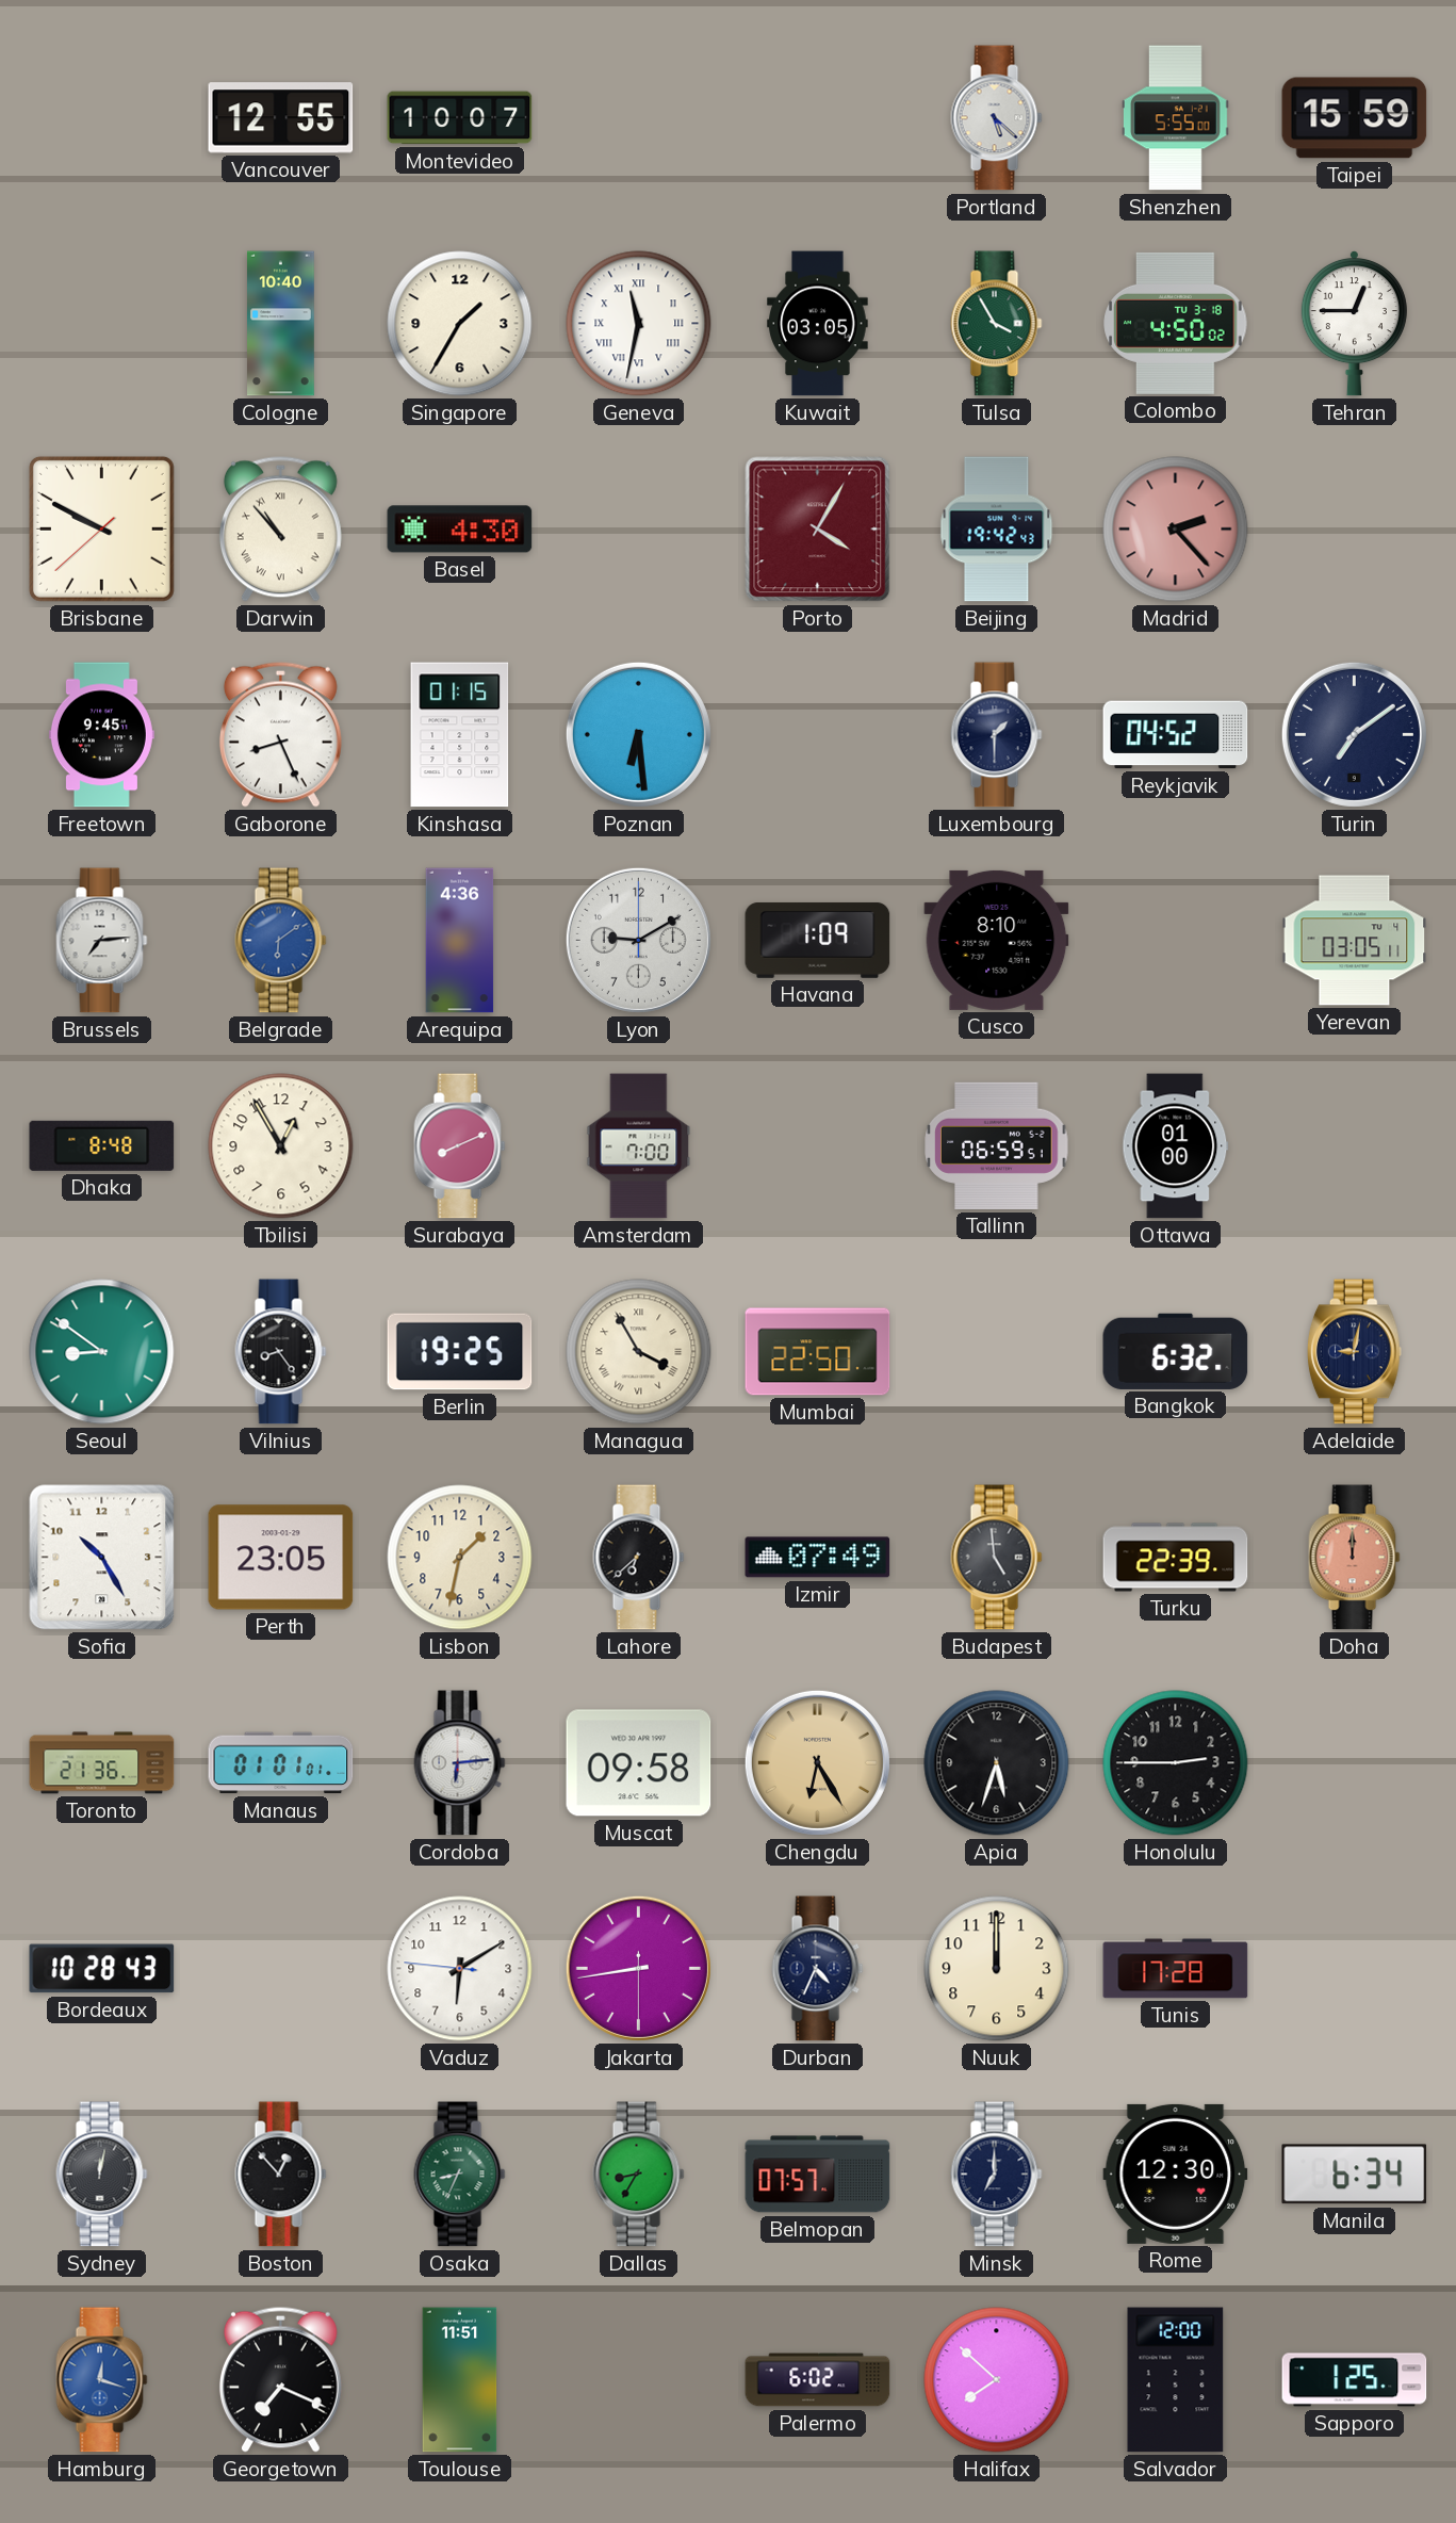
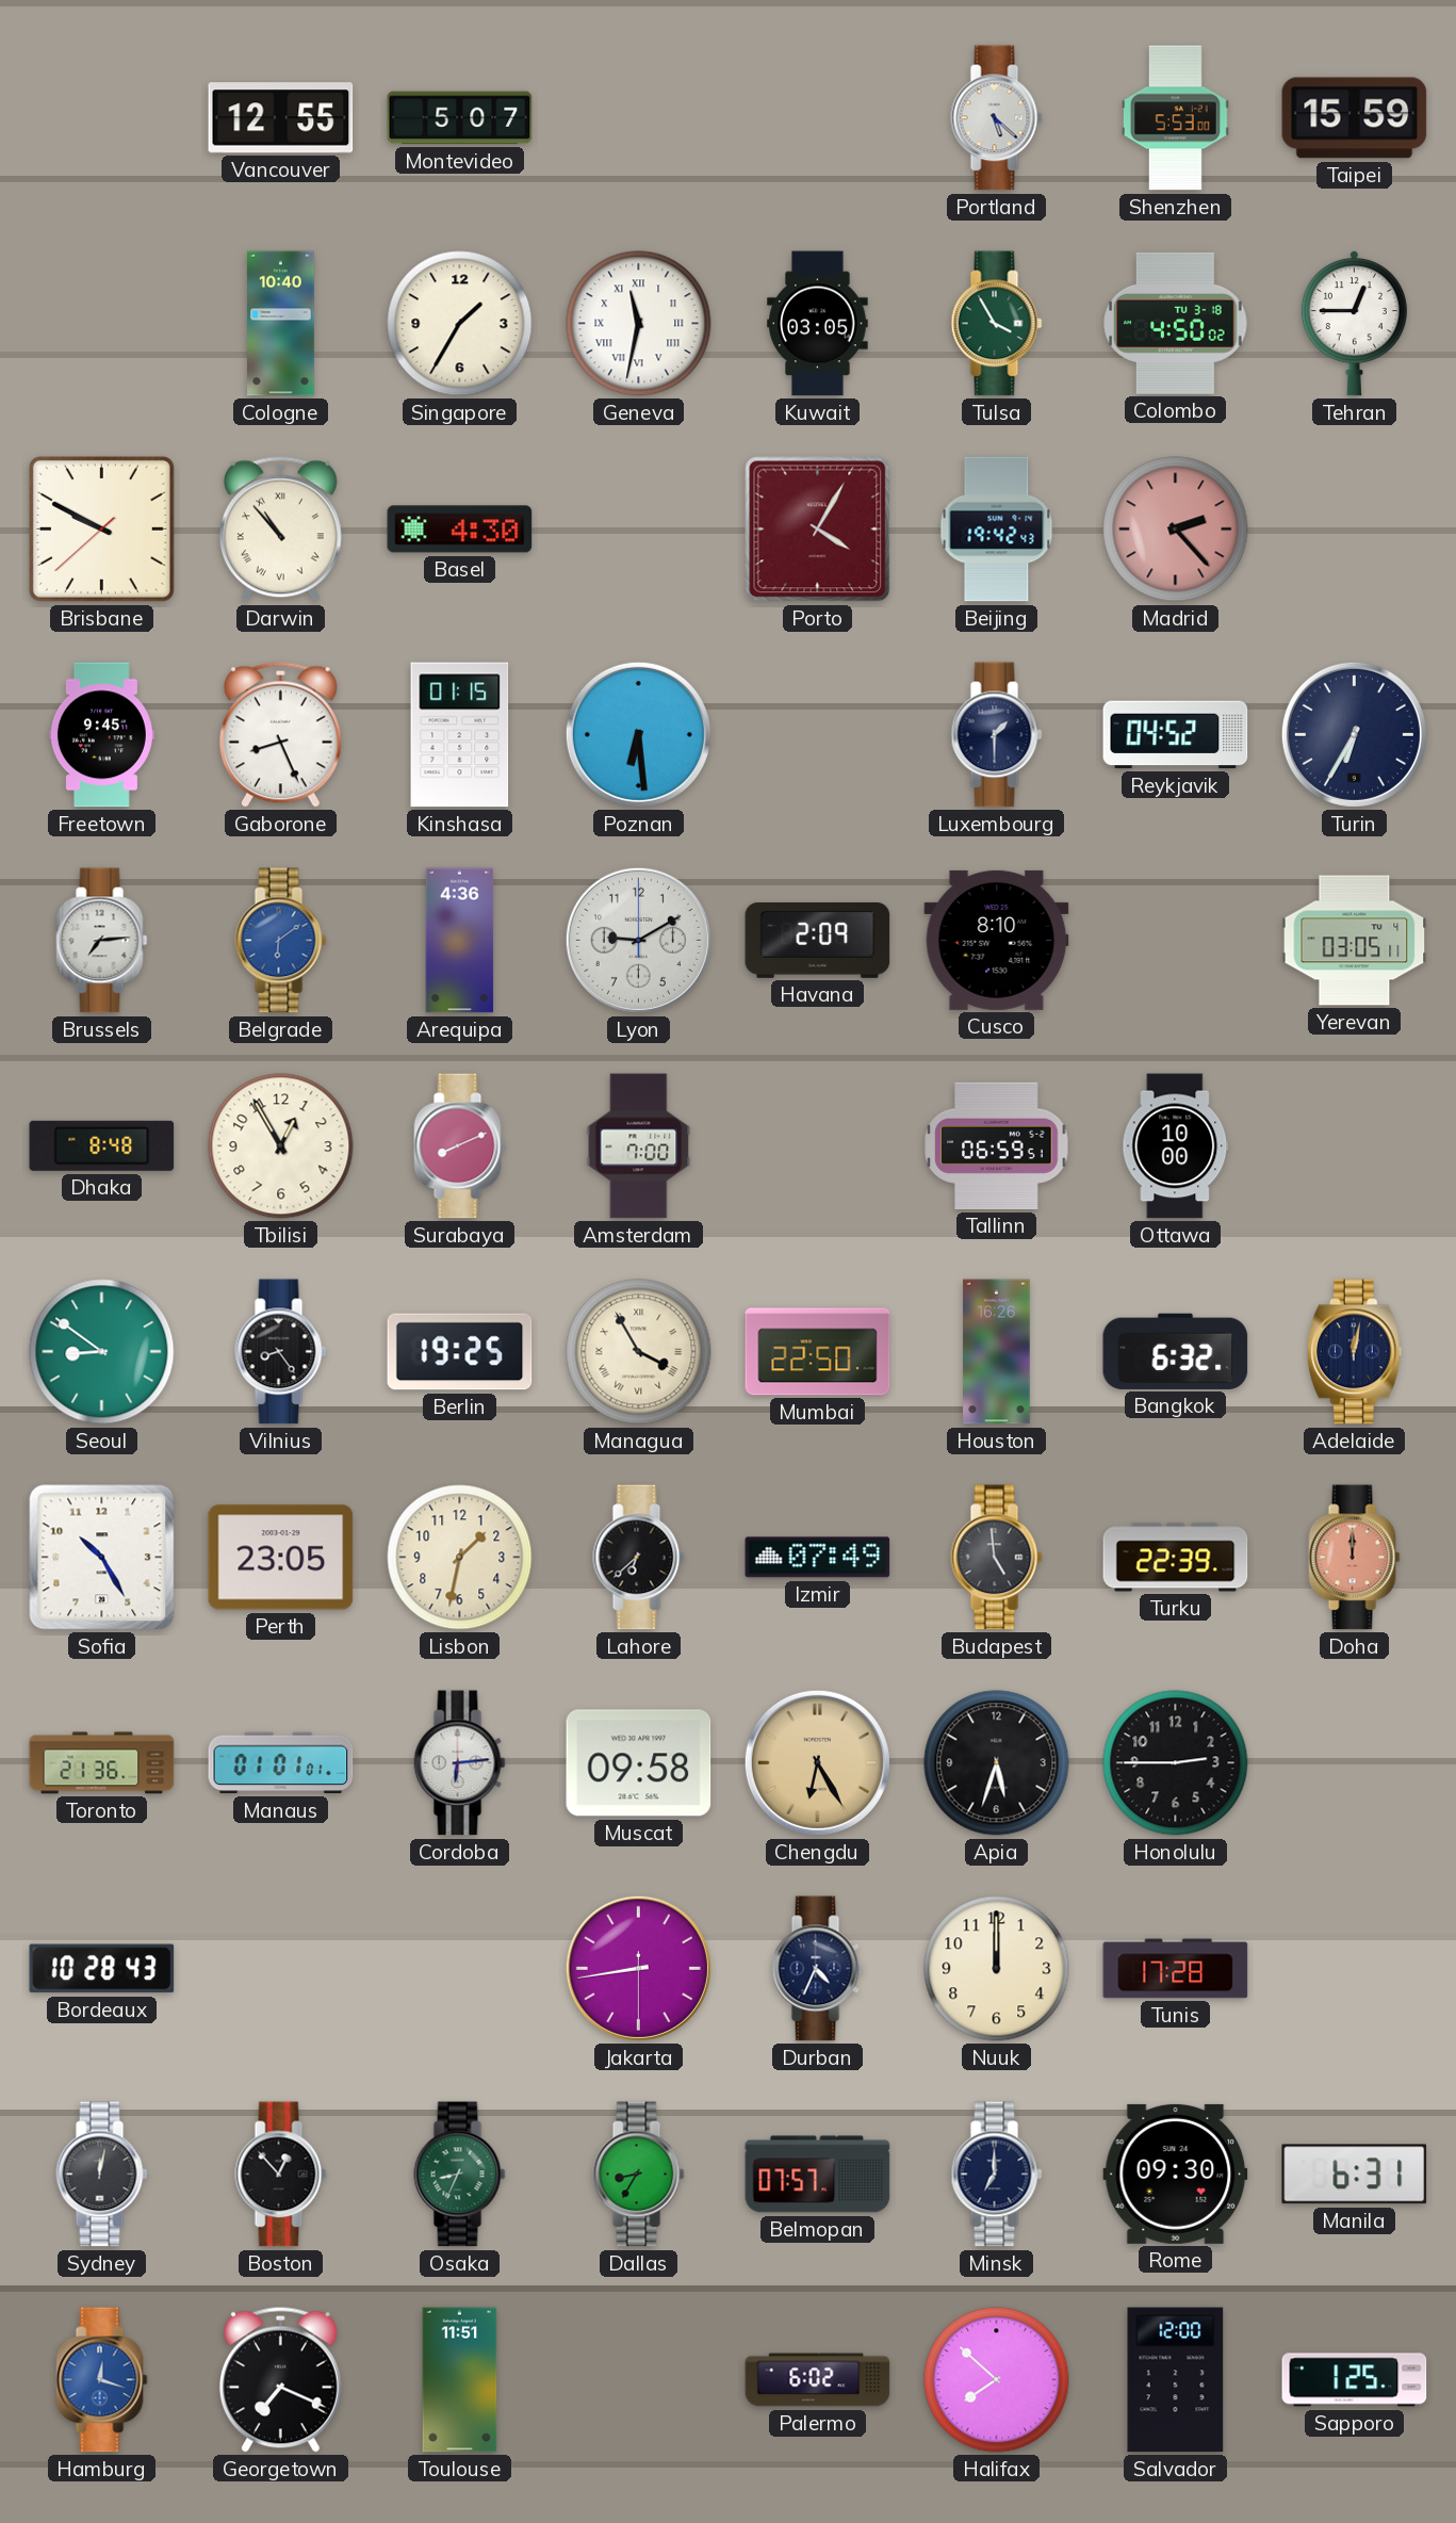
Montevideo: 10:07 -> 5:07
Shenzhen: 5:55 -> 5:53
Turin: 7:09 -> 6:35
Havana: 1:09 -> 2:09
Ottawa: 01:00 -> 10:00
Houston: none -> 16:26
Adelaide: 9:02 -> 12:02
Vaduz: 6:09 -> none
Rome: 12:30 -> 09:30
Manila: 6:34 -> 6:31
